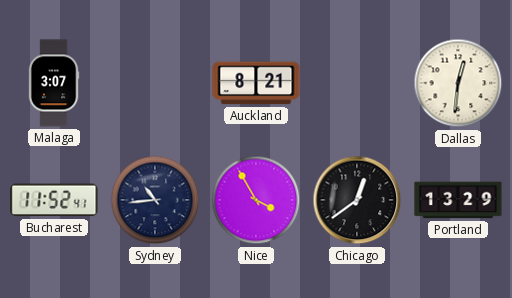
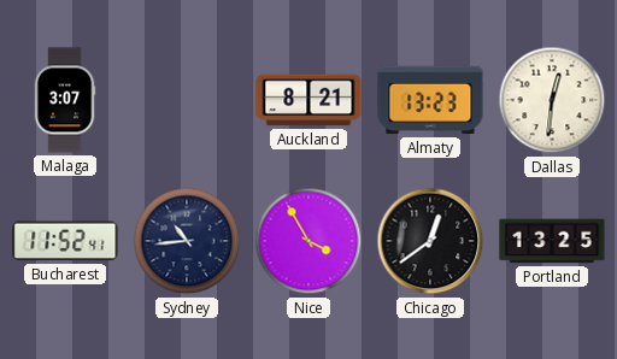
Almaty: none -> 13:23
Portland: 13:29 -> 13:25
